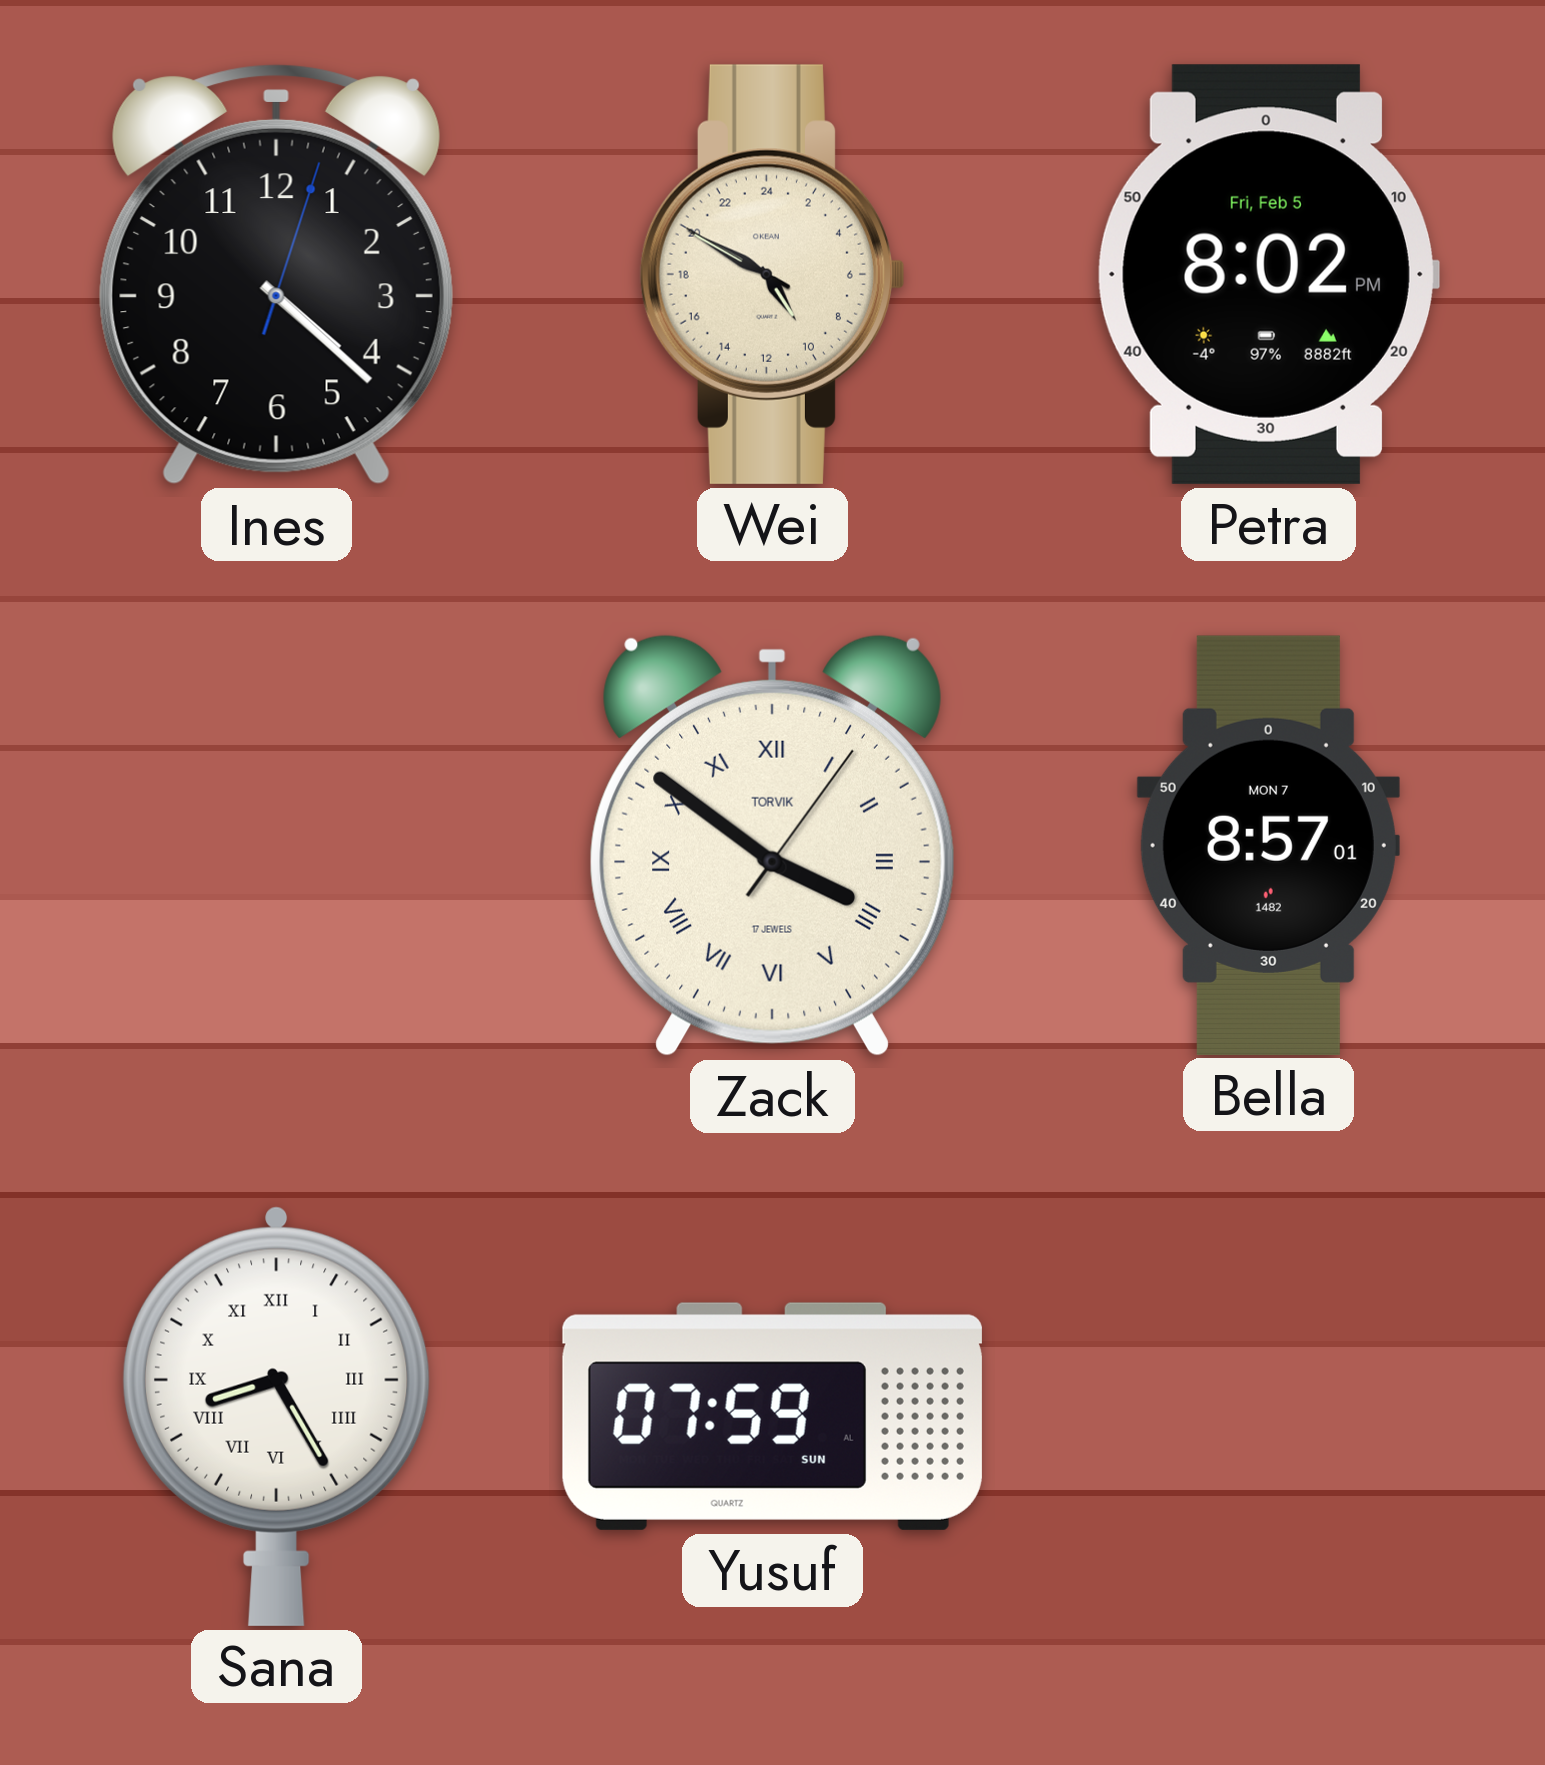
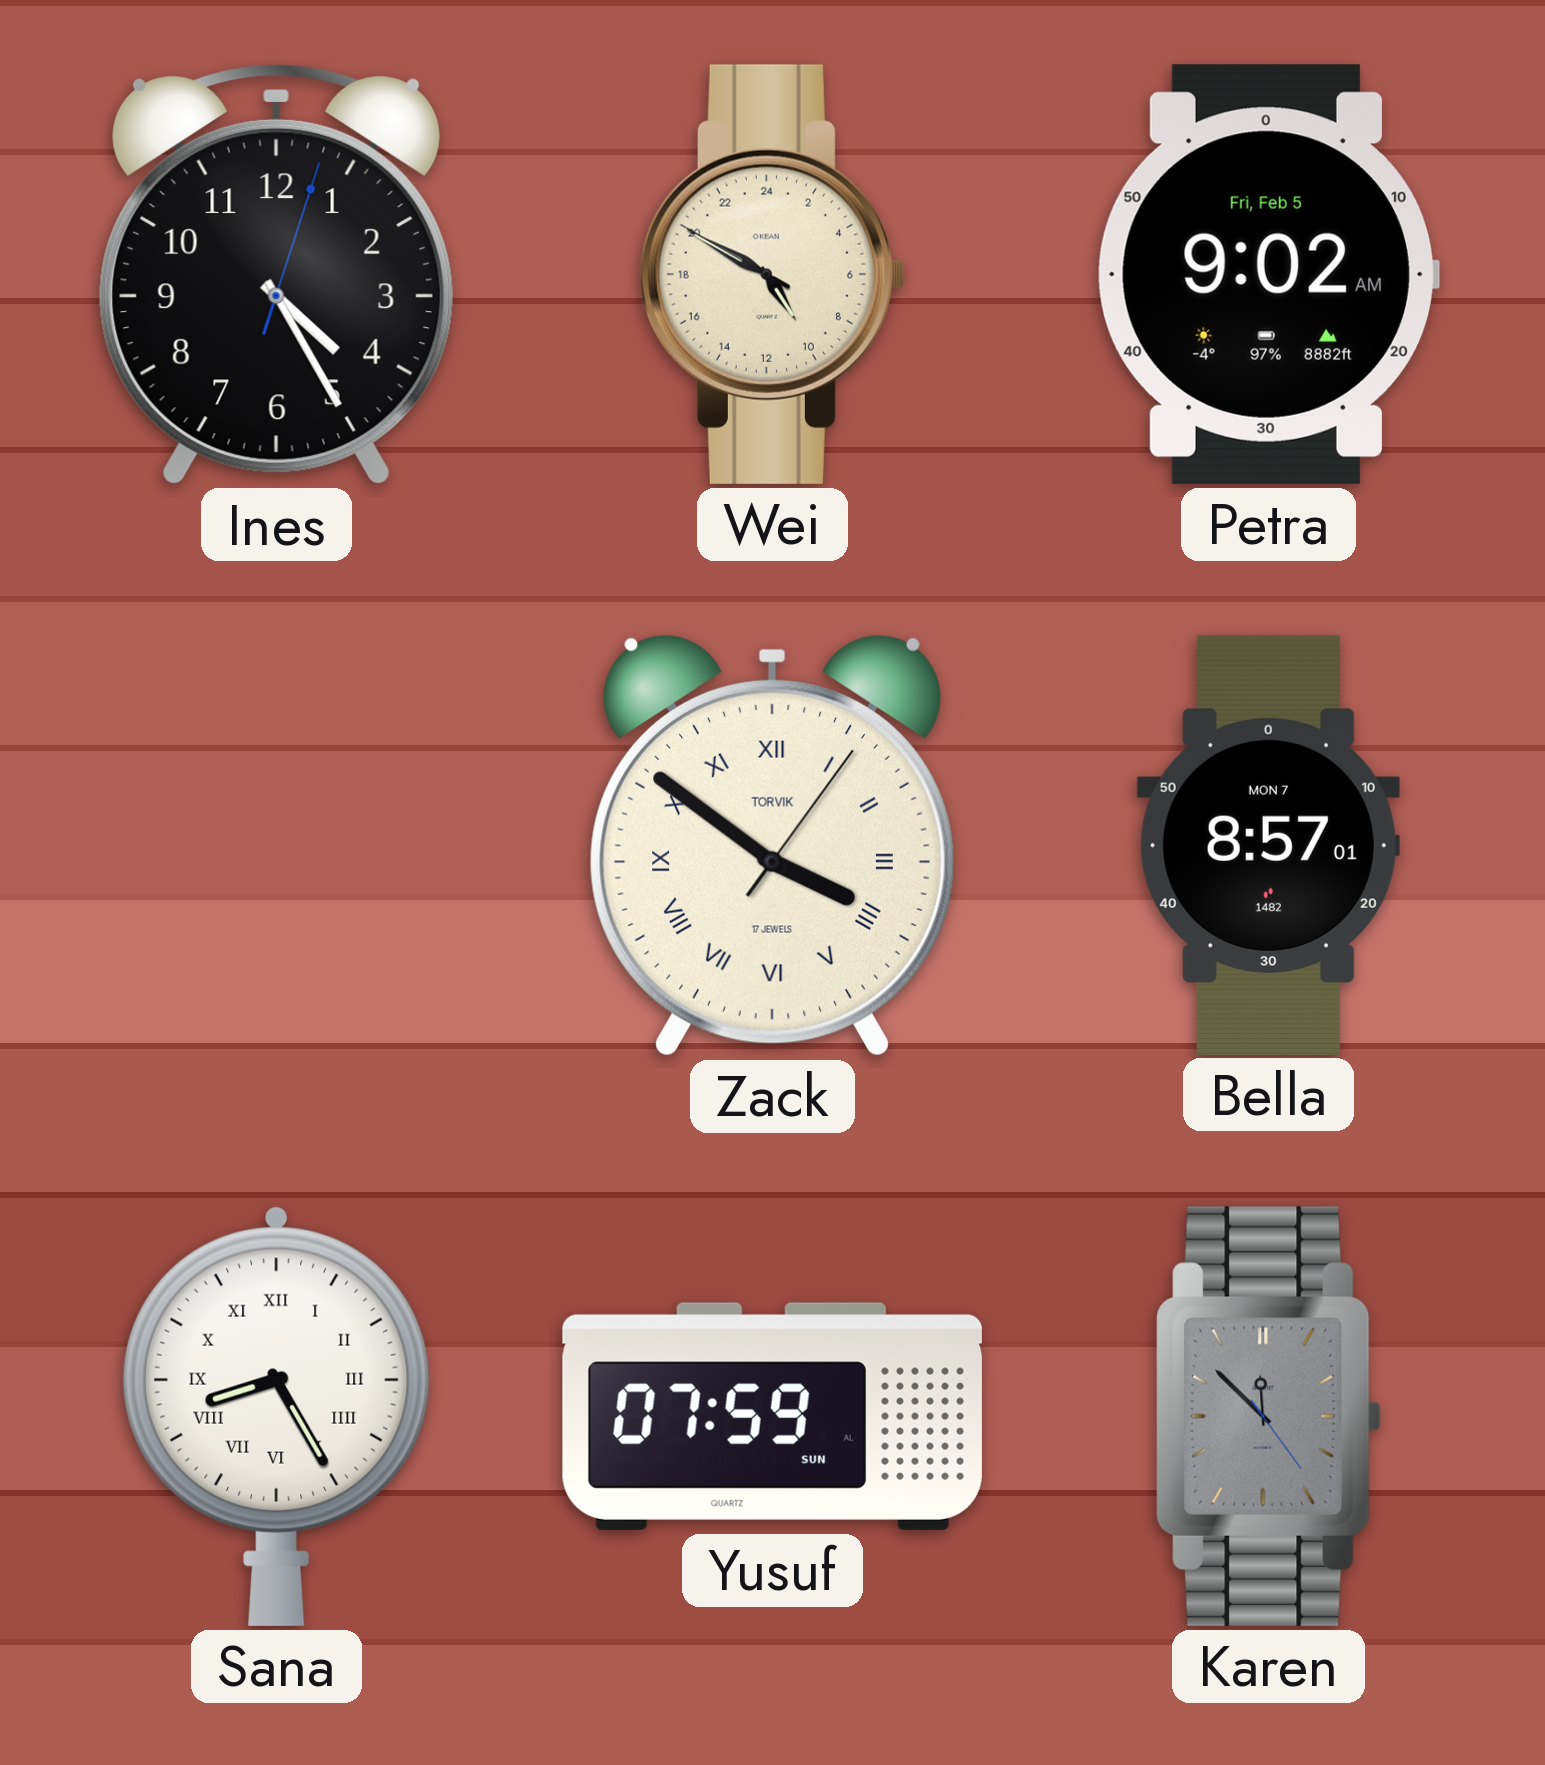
Ines: 4:22 -> 4:25
Petra: 8:02 -> 9:02
Karen: none -> 11:52
